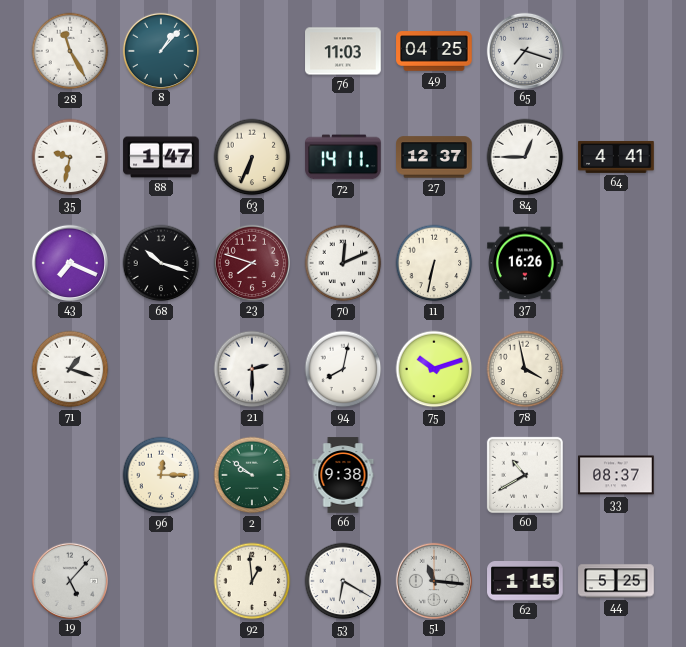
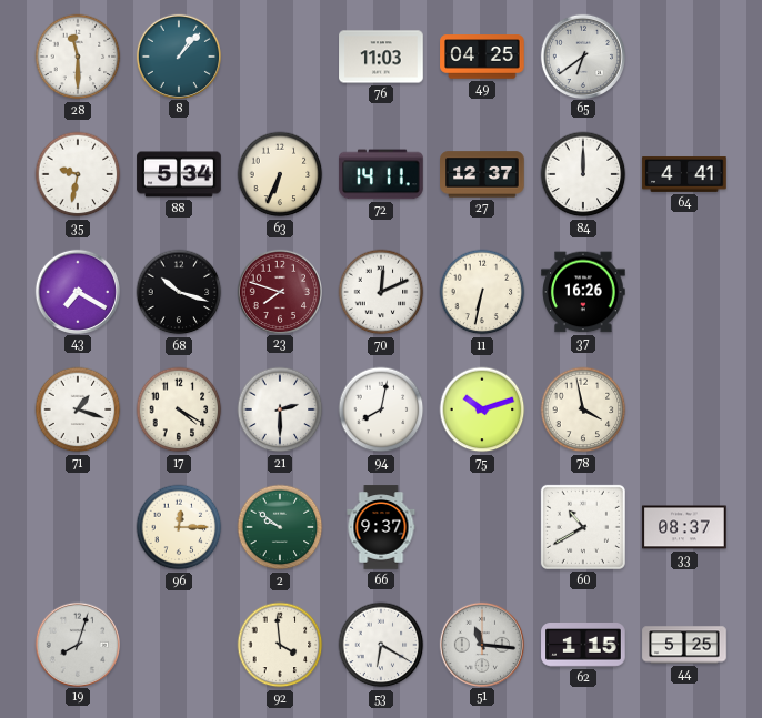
28: 11:25 -> 11:30
65: 7:18 -> 6:39
88: 1:47 -> 5:34
84: 12:45 -> 12:00
43: 7:19 -> 7:20
17: none -> 4:20
66: 9:38 -> 9:37
19: 5:07 -> 8:03
92: 12:59 -> 3:59
